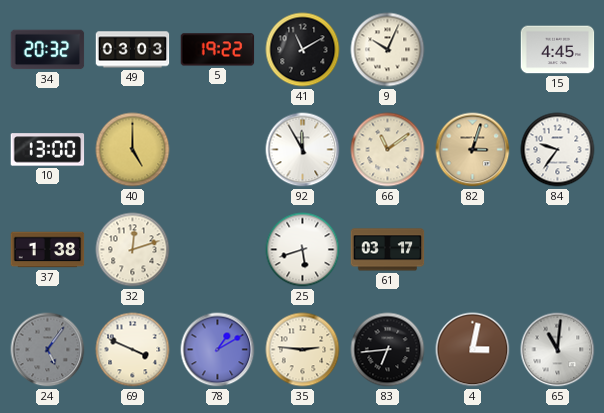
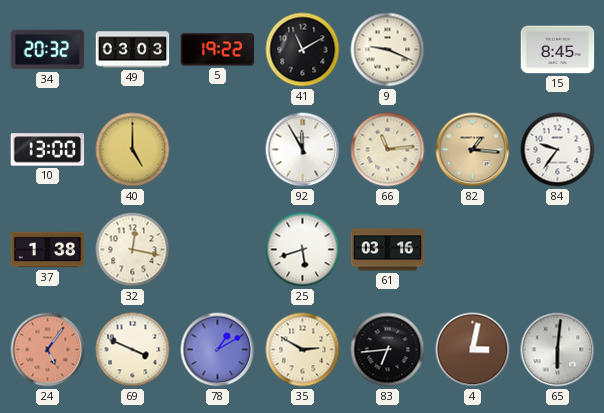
9: 10:04 -> 9:19
15: 4:45 -> 8:45
66: 11:09 -> 11:14
82: 3:03 -> 1:16
32: 12:12 -> 12:17
61: 03:17 -> 03:16
24 dial: grey -> salmon
35: 2:46 -> 2:50
65: 11:01 -> 6:01
